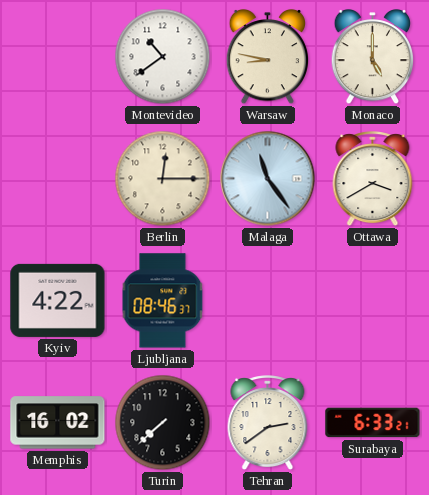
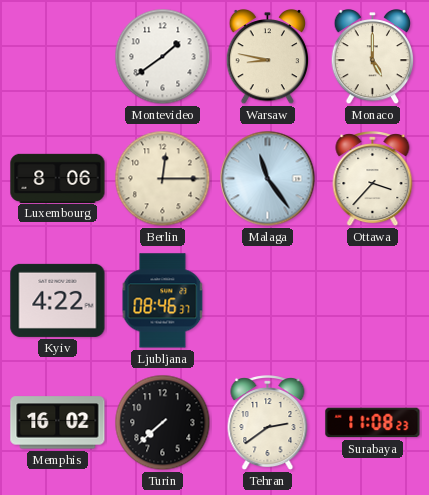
Montevideo: 10:39 -> 1:39
Luxembourg: none -> 8:06
Ottawa: 3:40 -> 3:37
Surabaya: 6:33 -> 11:08
